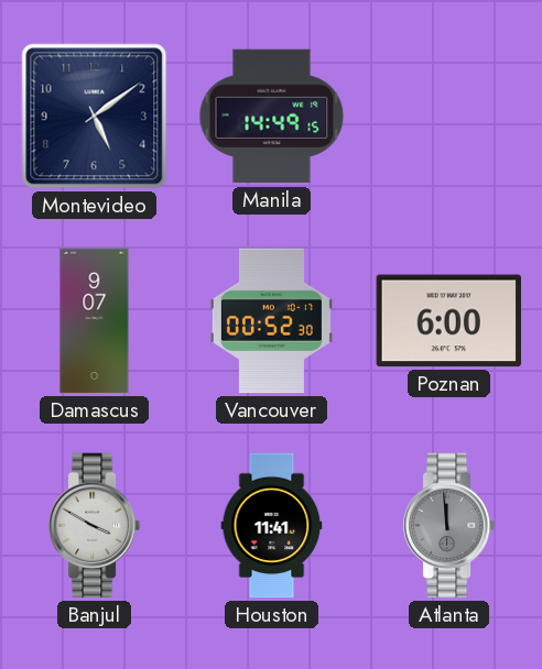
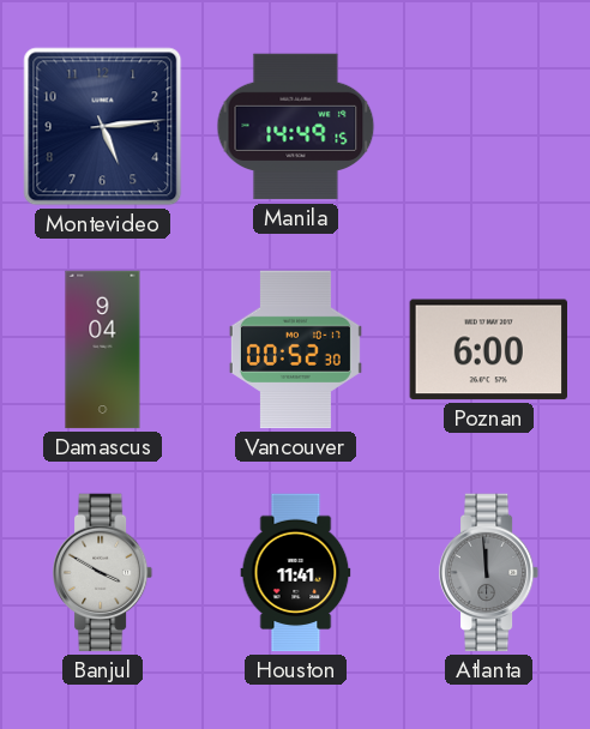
Montevideo: 5:09 -> 5:14
Damascus: 9:07 -> 9:04
